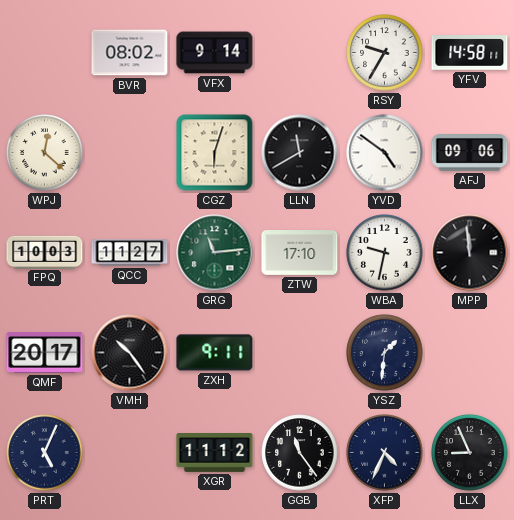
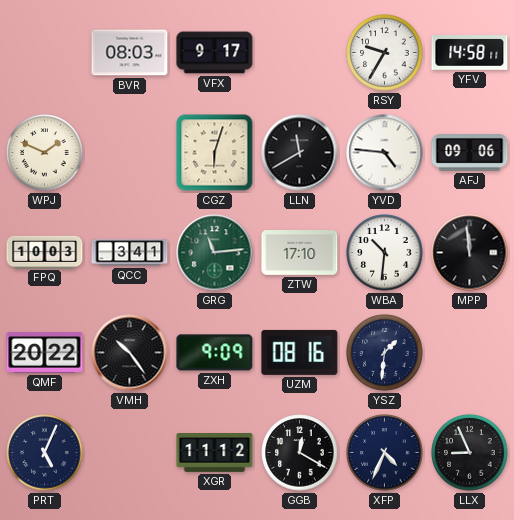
BVR: 08:02 -> 08:03
VFX: 9:14 -> 9:17
WPJ: 12:22 -> 1:49
YVD: 4:51 -> 4:46
QCC: 11:27 -> 3:41
WBA: 9:32 -> 10:31
QMF: 20:17 -> 20:22
ZXH: 9:11 -> 9:09
UZM: none -> 08:16
GGB: 11:24 -> 12:20
